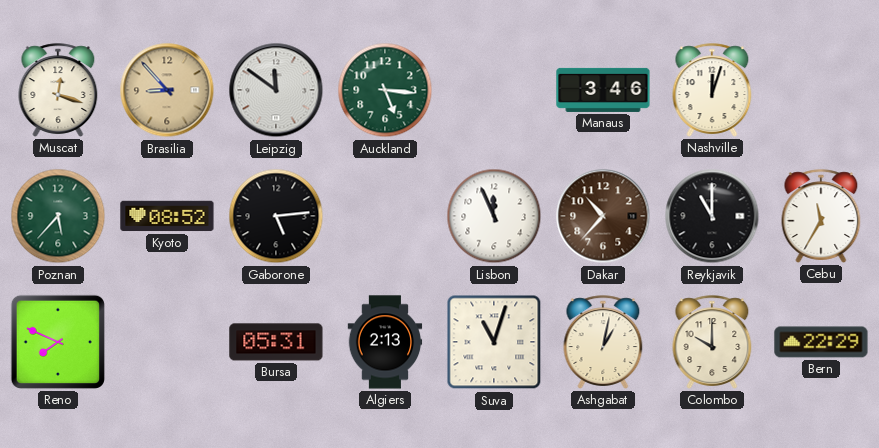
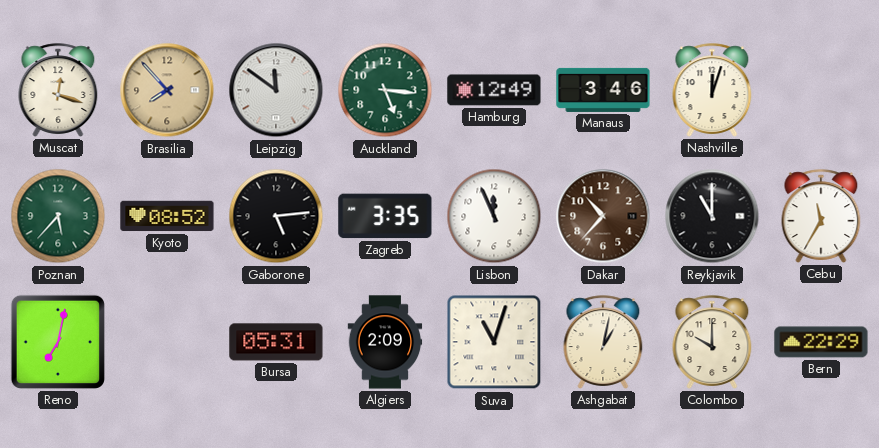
Brasilia: 8:53 -> 7:53
Hamburg: none -> 12:49
Zagreb: none -> 3:35
Reno: 7:49 -> 7:02
Algiers: 2:13 -> 2:09
